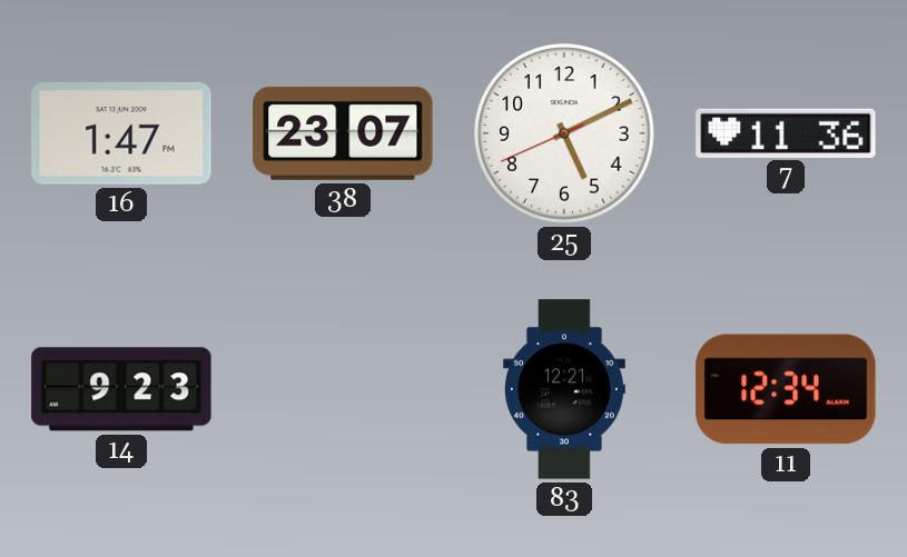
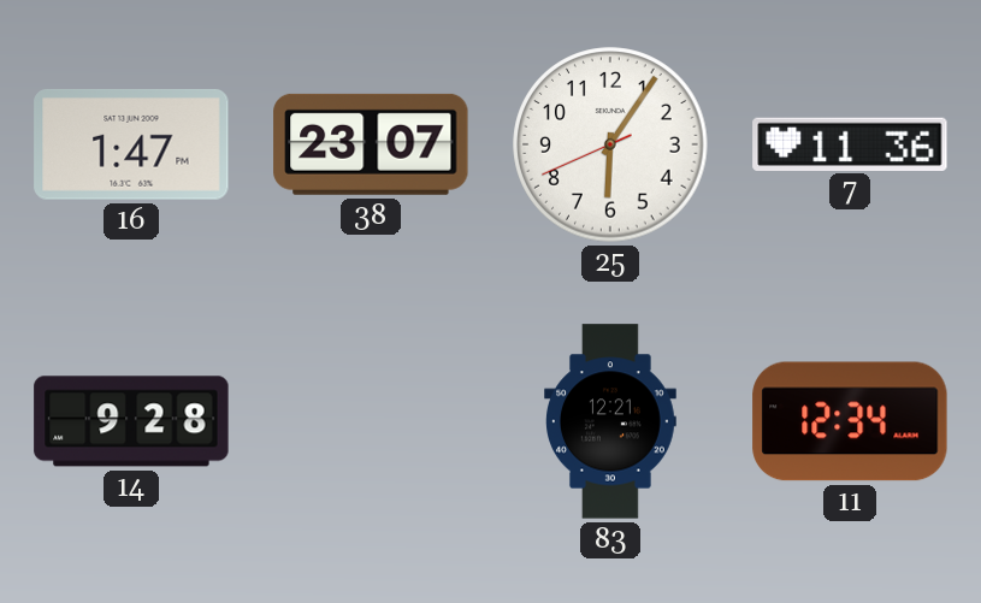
25: 5:10 -> 6:05
14: 9:23 -> 9:28
